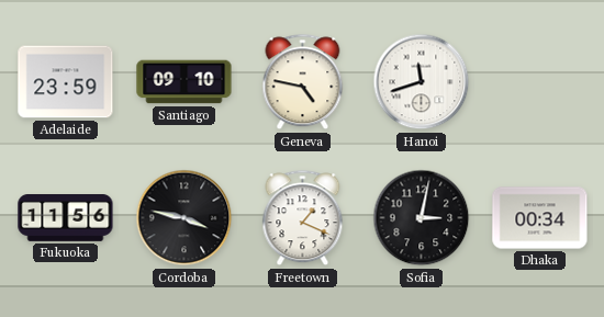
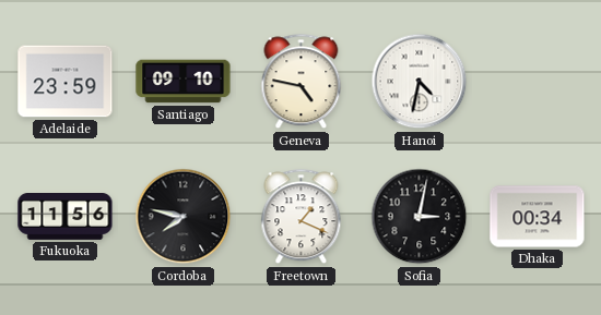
Hanoi: 11:42 -> 4:32
Cordoba: 3:47 -> 7:47
